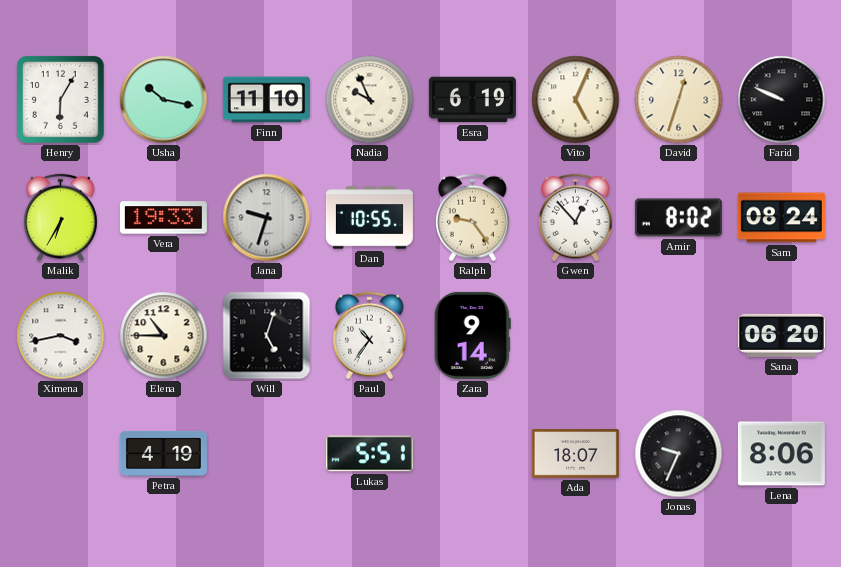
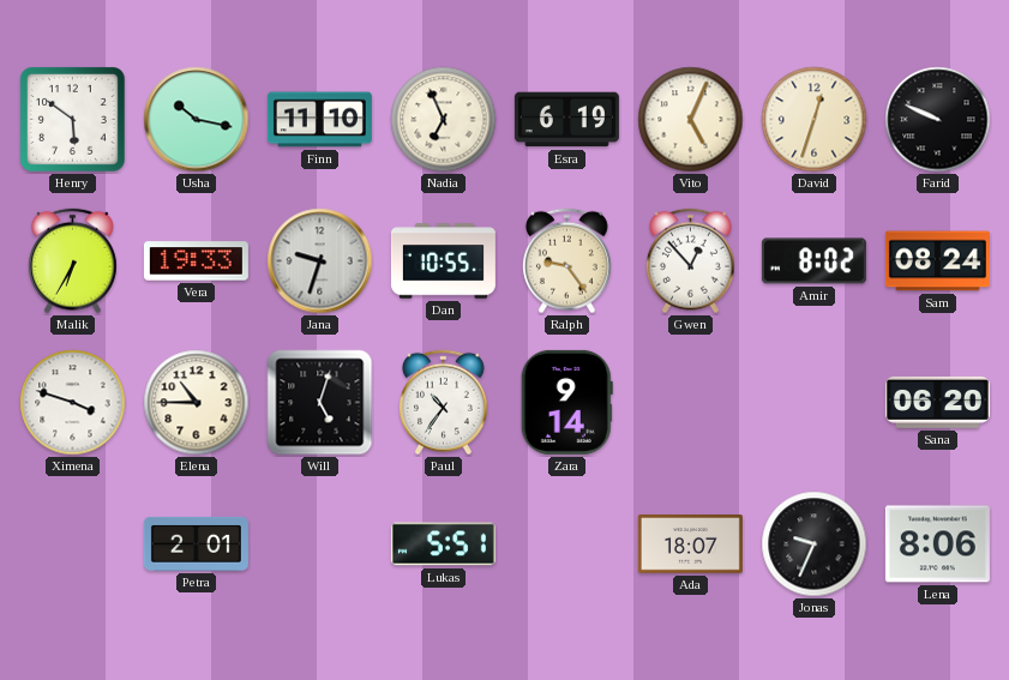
Henry: 6:05 -> 5:51
Nadia: 9:56 -> 6:56
Ximena: 3:43 -> 3:48
Petra: 4:19 -> 2:01
